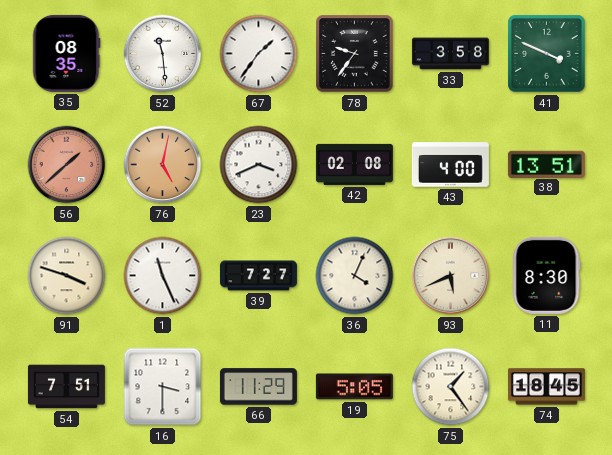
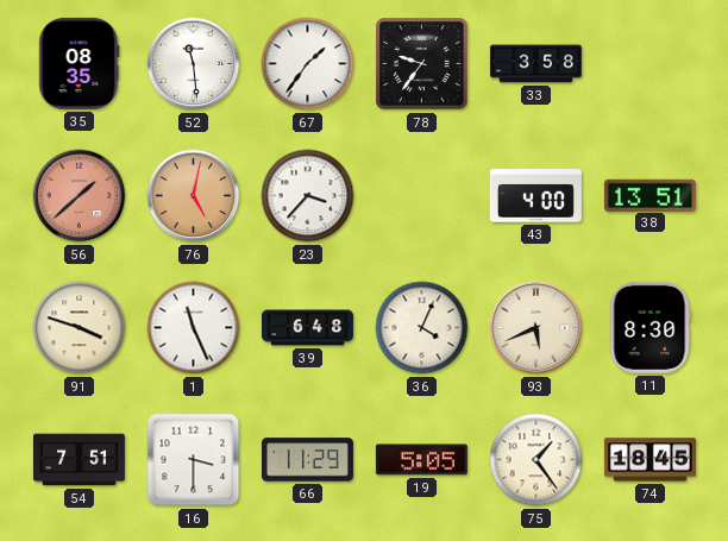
41: 3:49 -> none
23: 3:41 -> 3:37
42: 02:08 -> none
39: 7:27 -> 6:48
